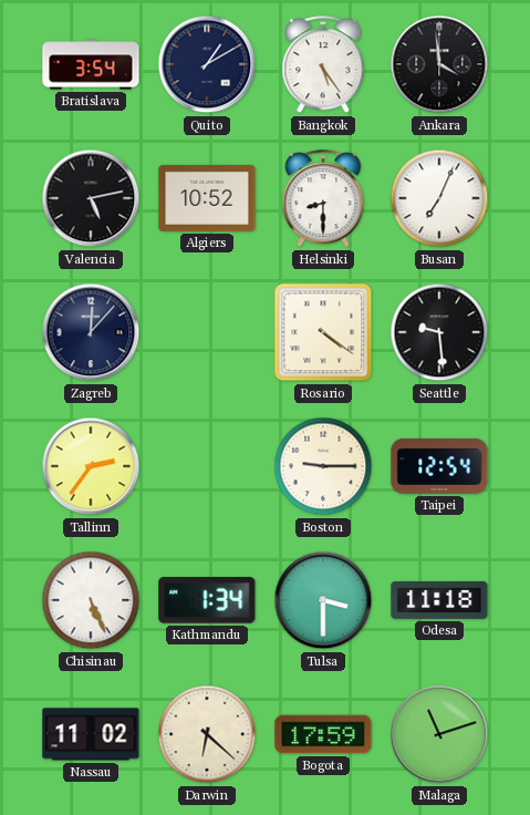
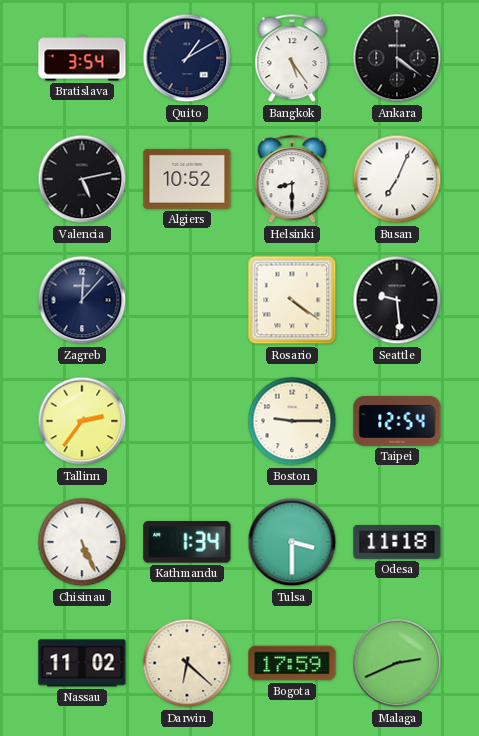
Ankara: 3:59 -> 4:21
Malaga: 11:12 -> 2:41
